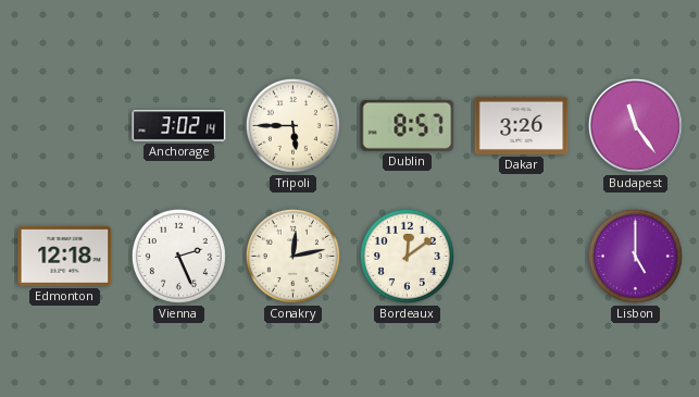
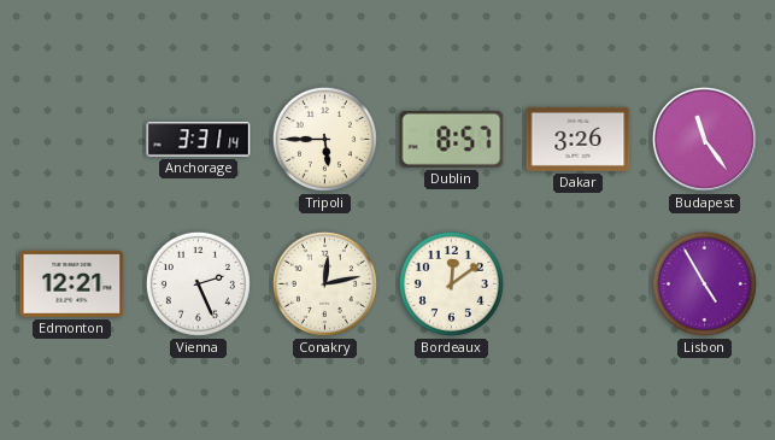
Anchorage: 3:02 -> 3:31
Edmonton: 12:18 -> 12:21
Lisbon: 5:00 -> 4:55
